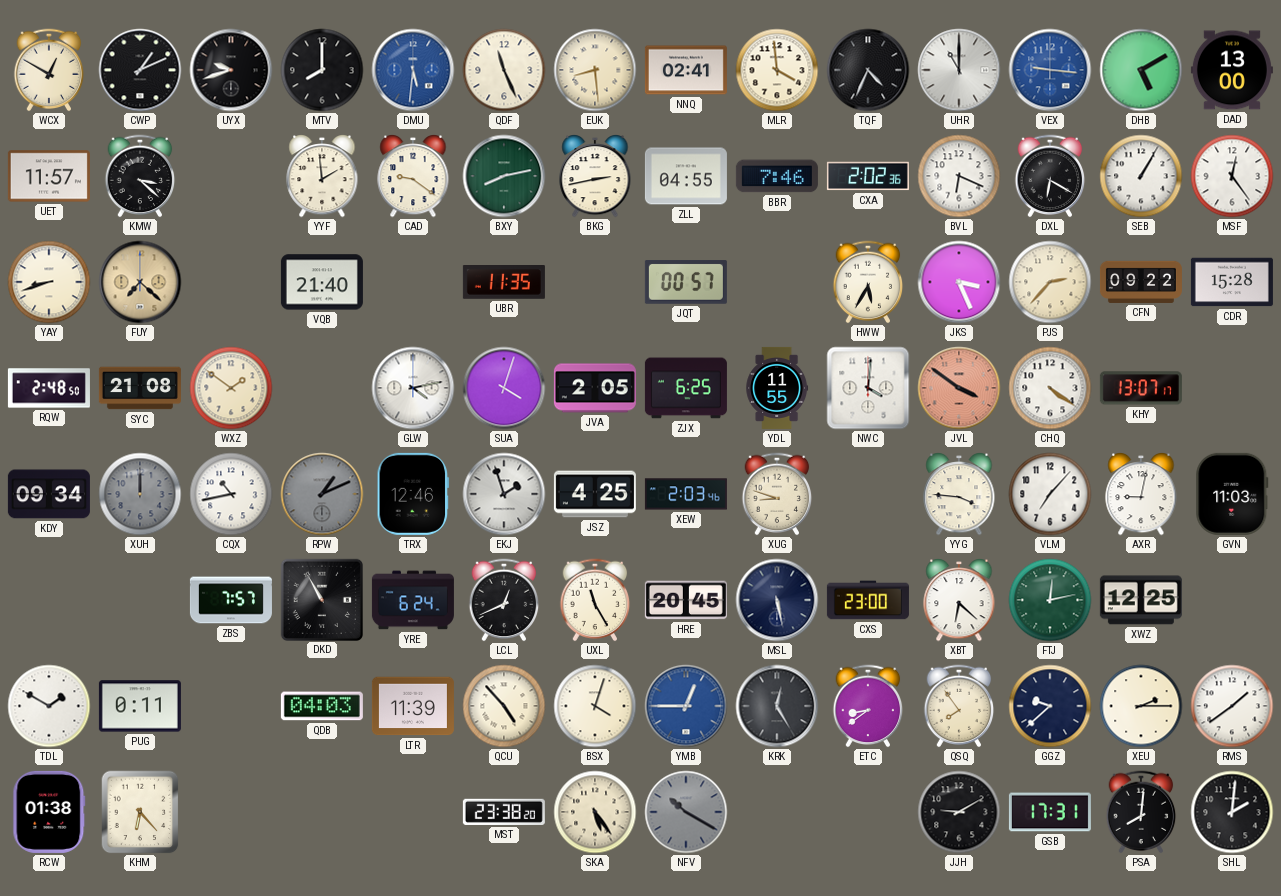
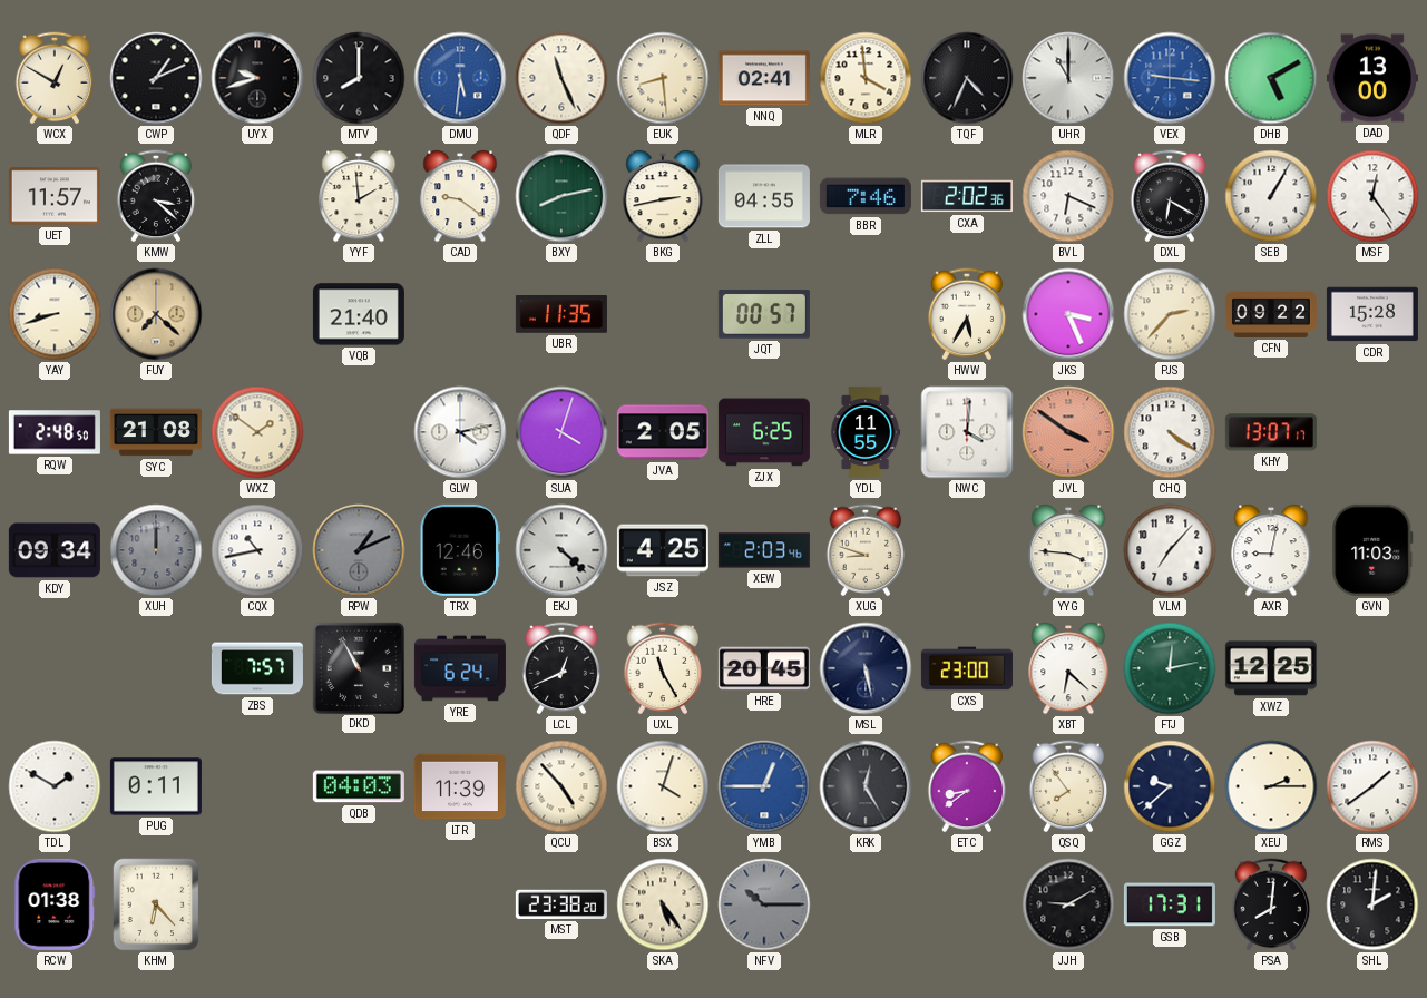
EKJ: 1:57 -> 4:22
NFV: 10:20 -> 10:15
